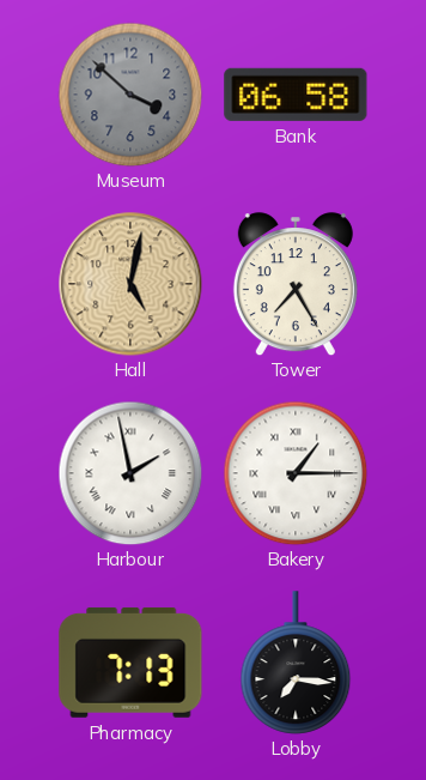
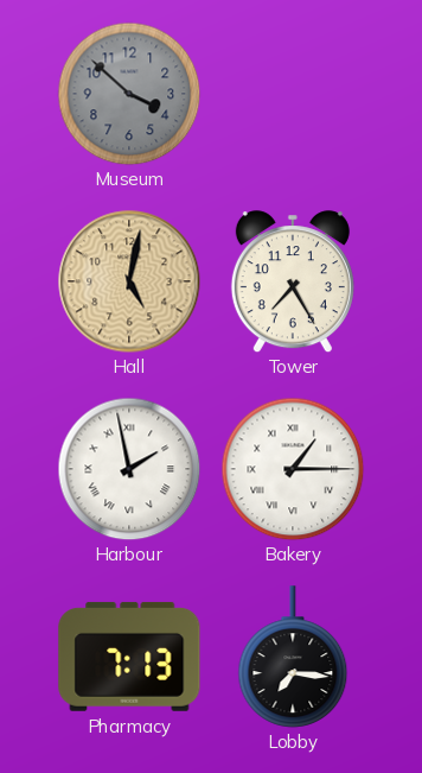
Bank: 06:58 -> none
